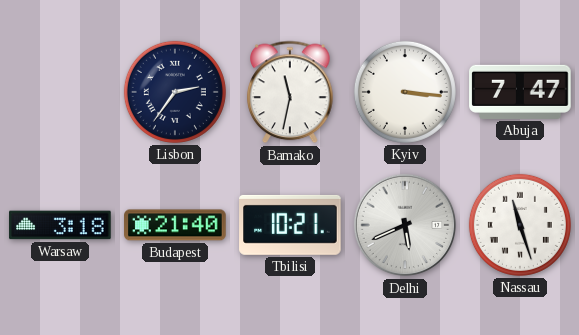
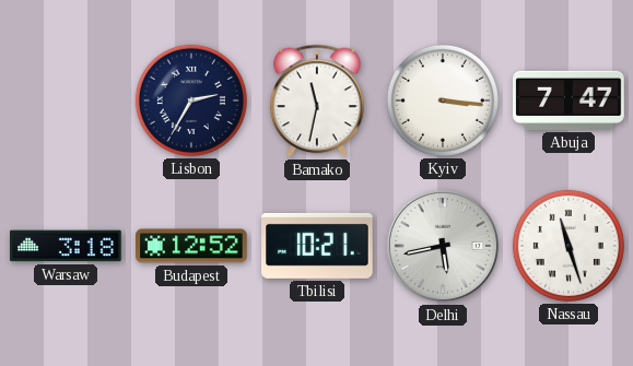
Lisbon: 2:36 -> 2:35
Budapest: 21:40 -> 12:52
Delhi: 5:41 -> 5:43
